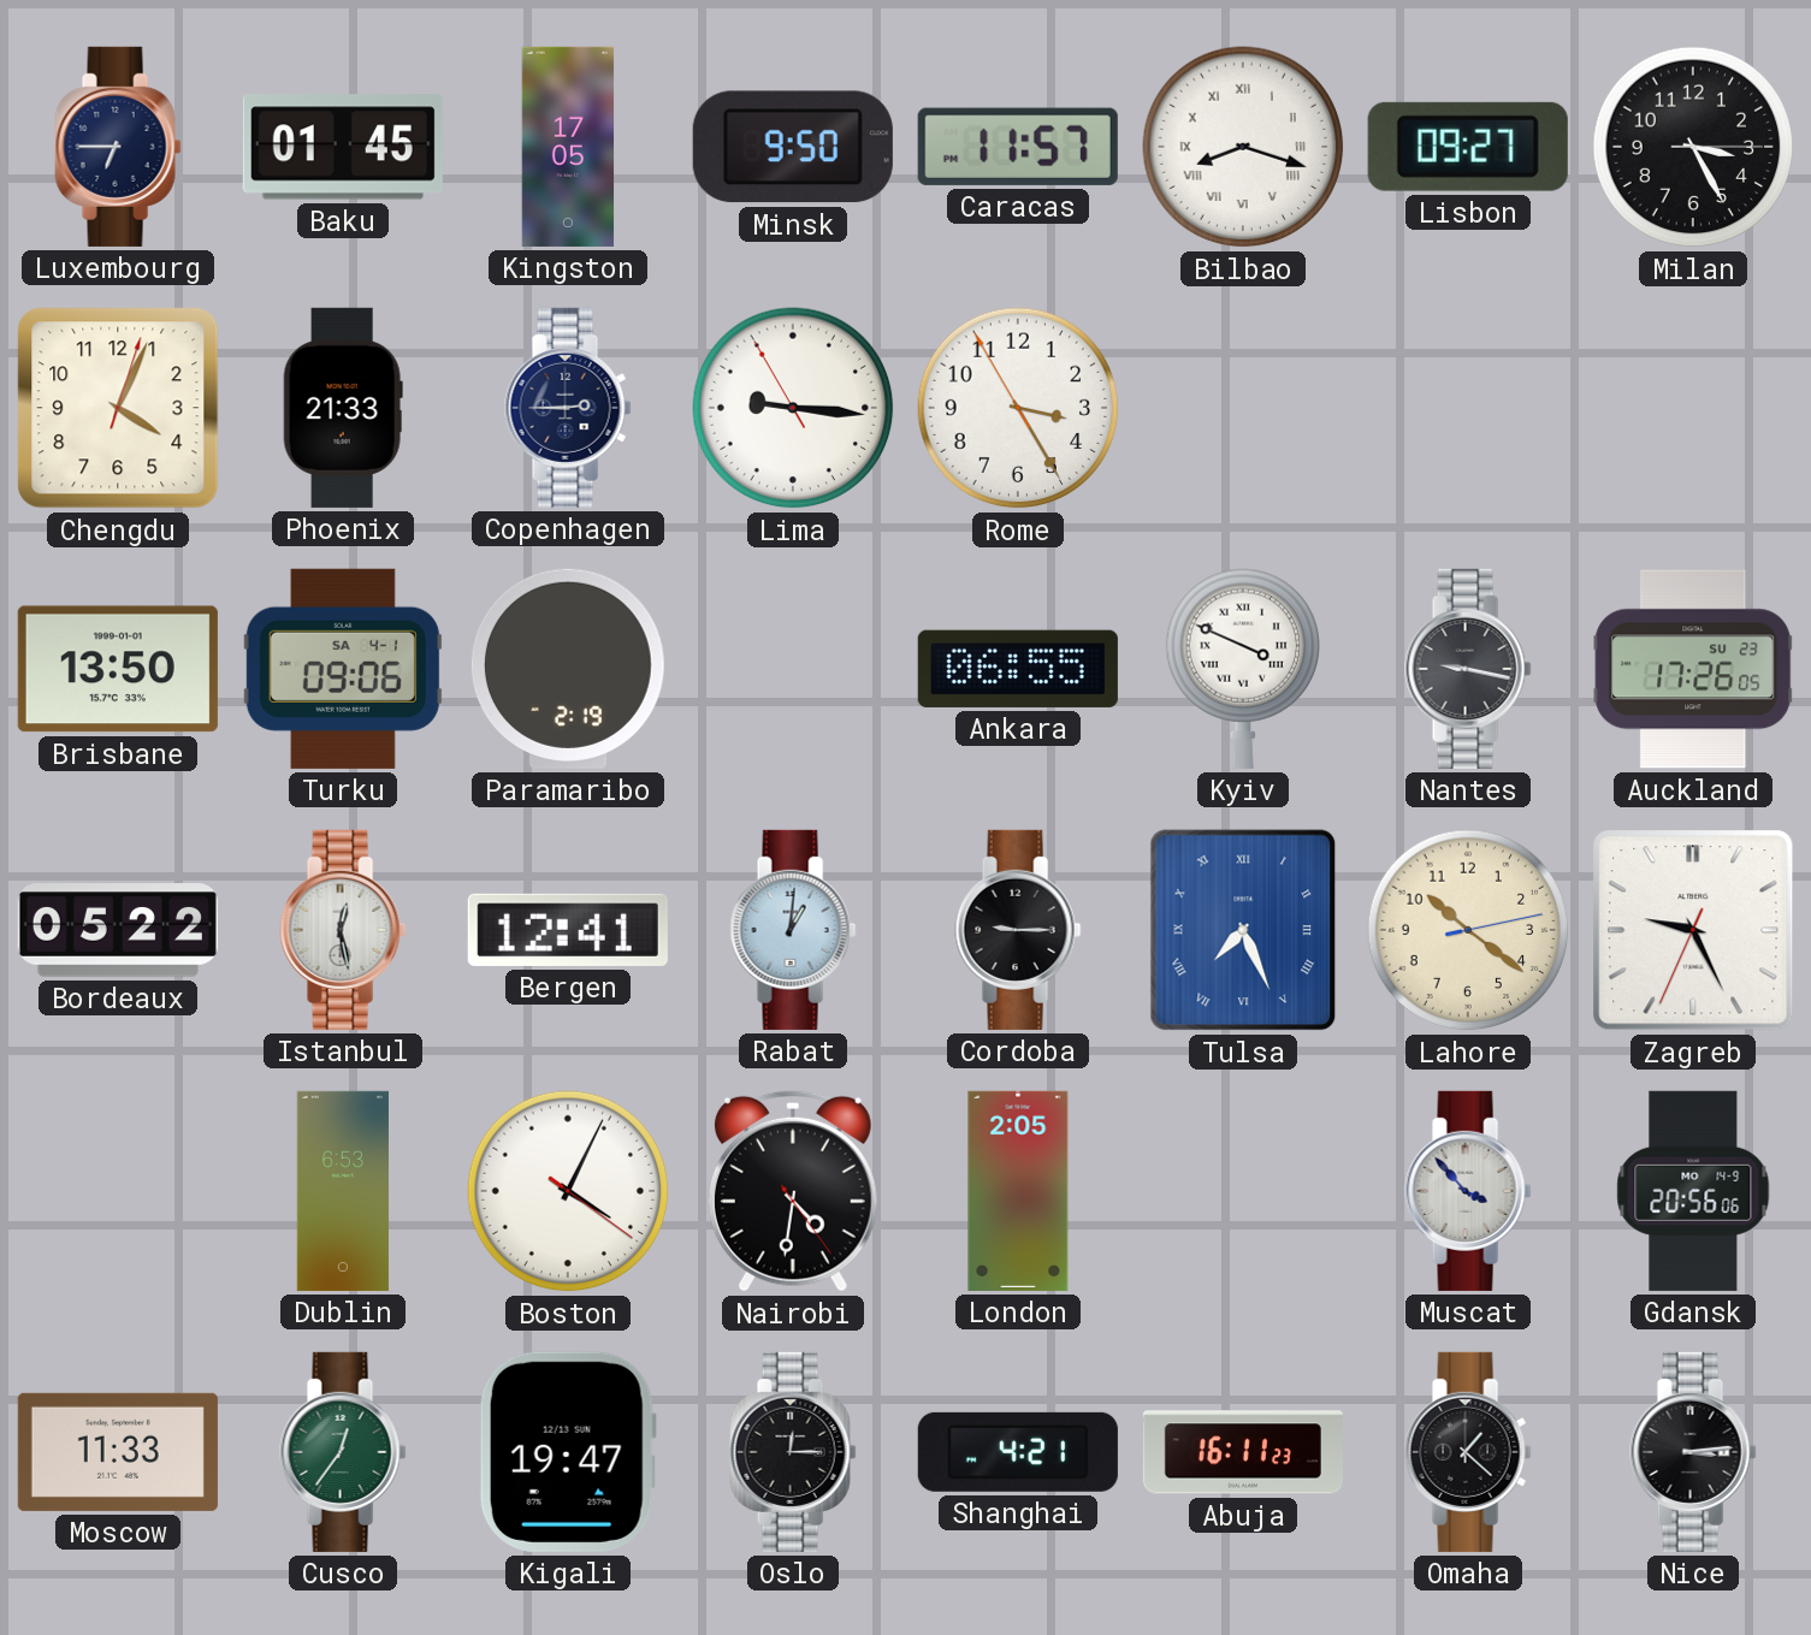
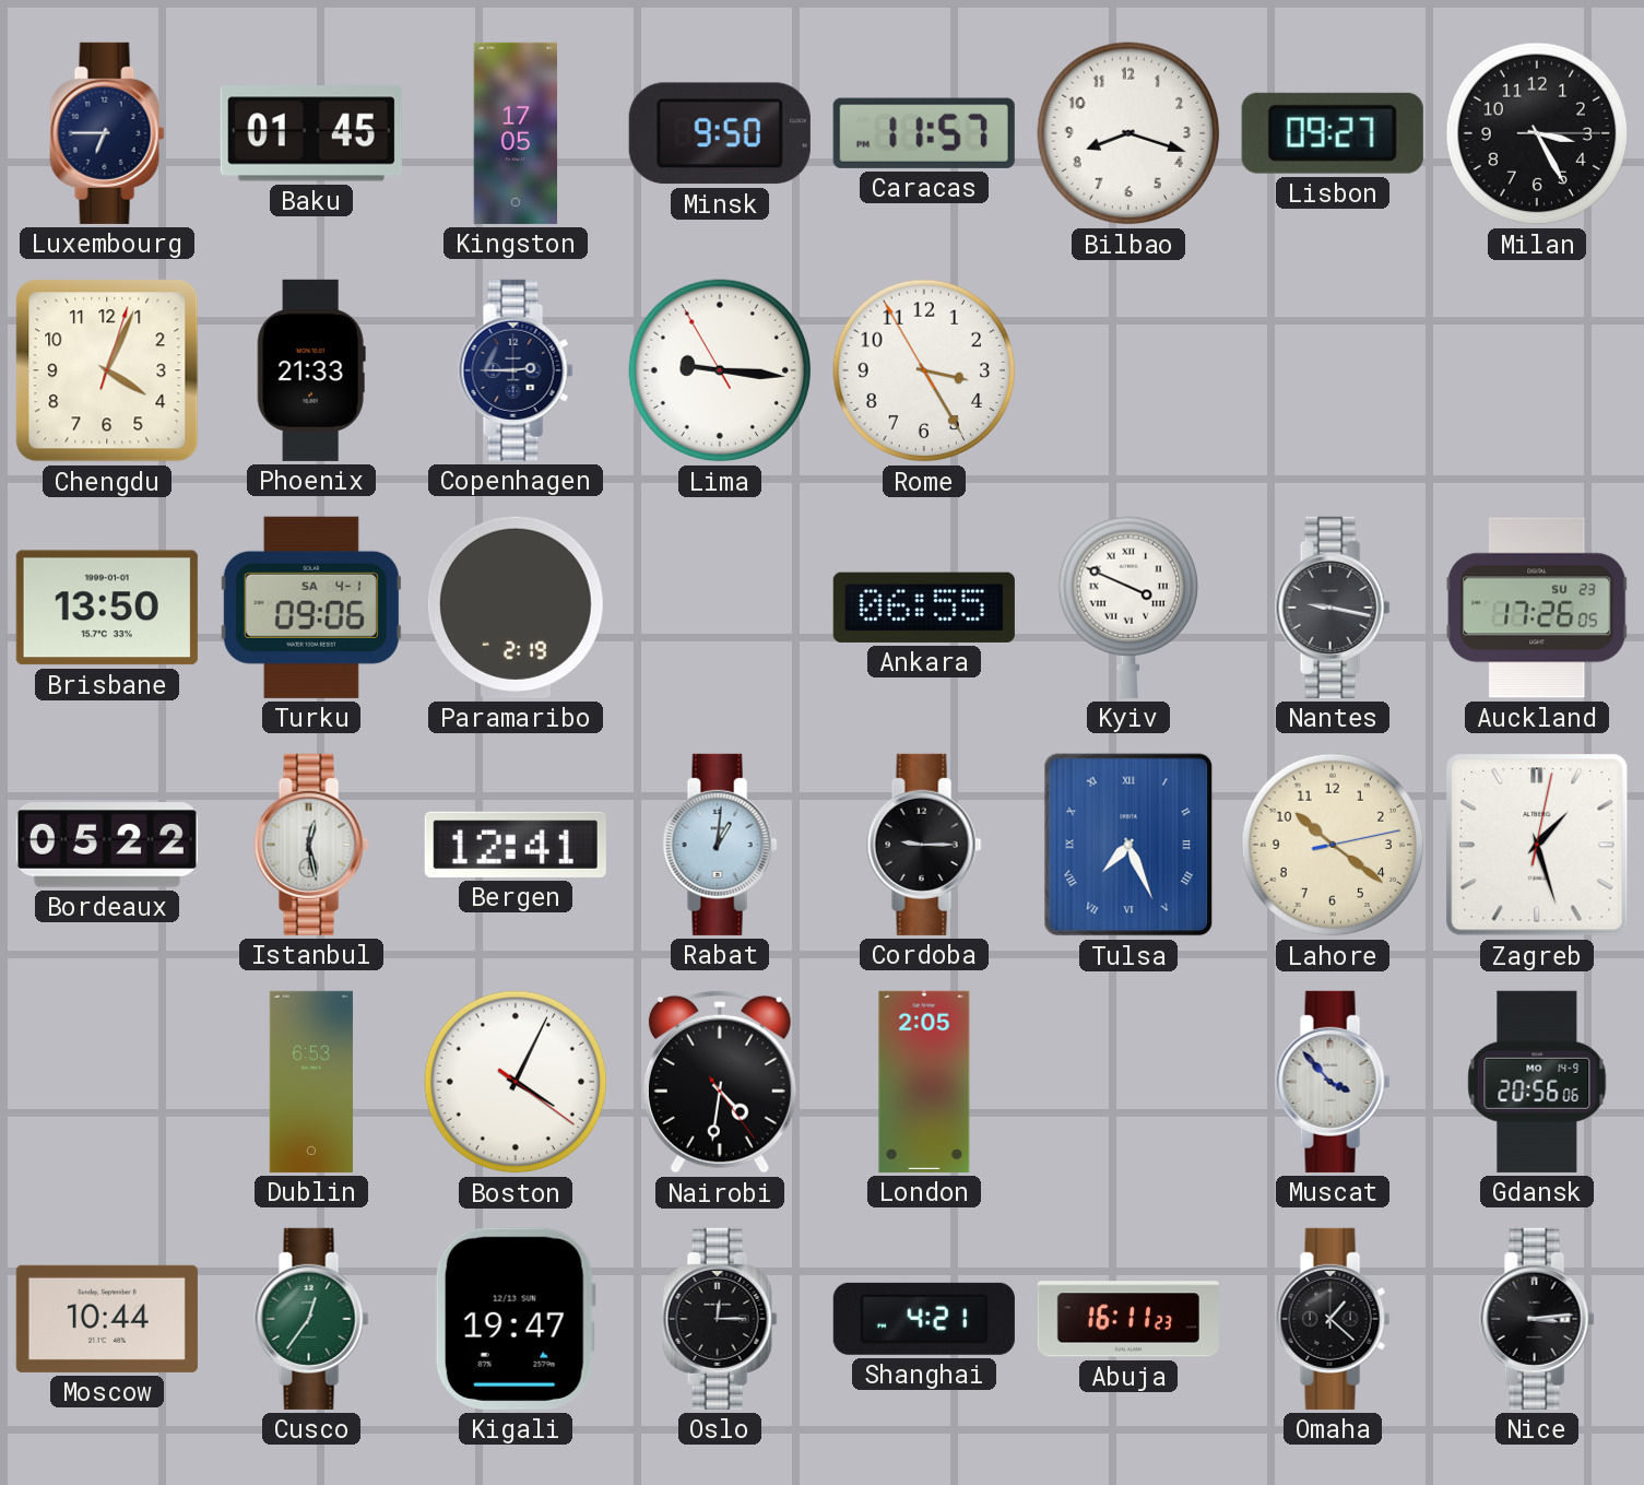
Bilbao numerals: Roman -> Arabic
Zagreb: 9:25 -> 1:27
Moscow: 11:33 -> 10:44
